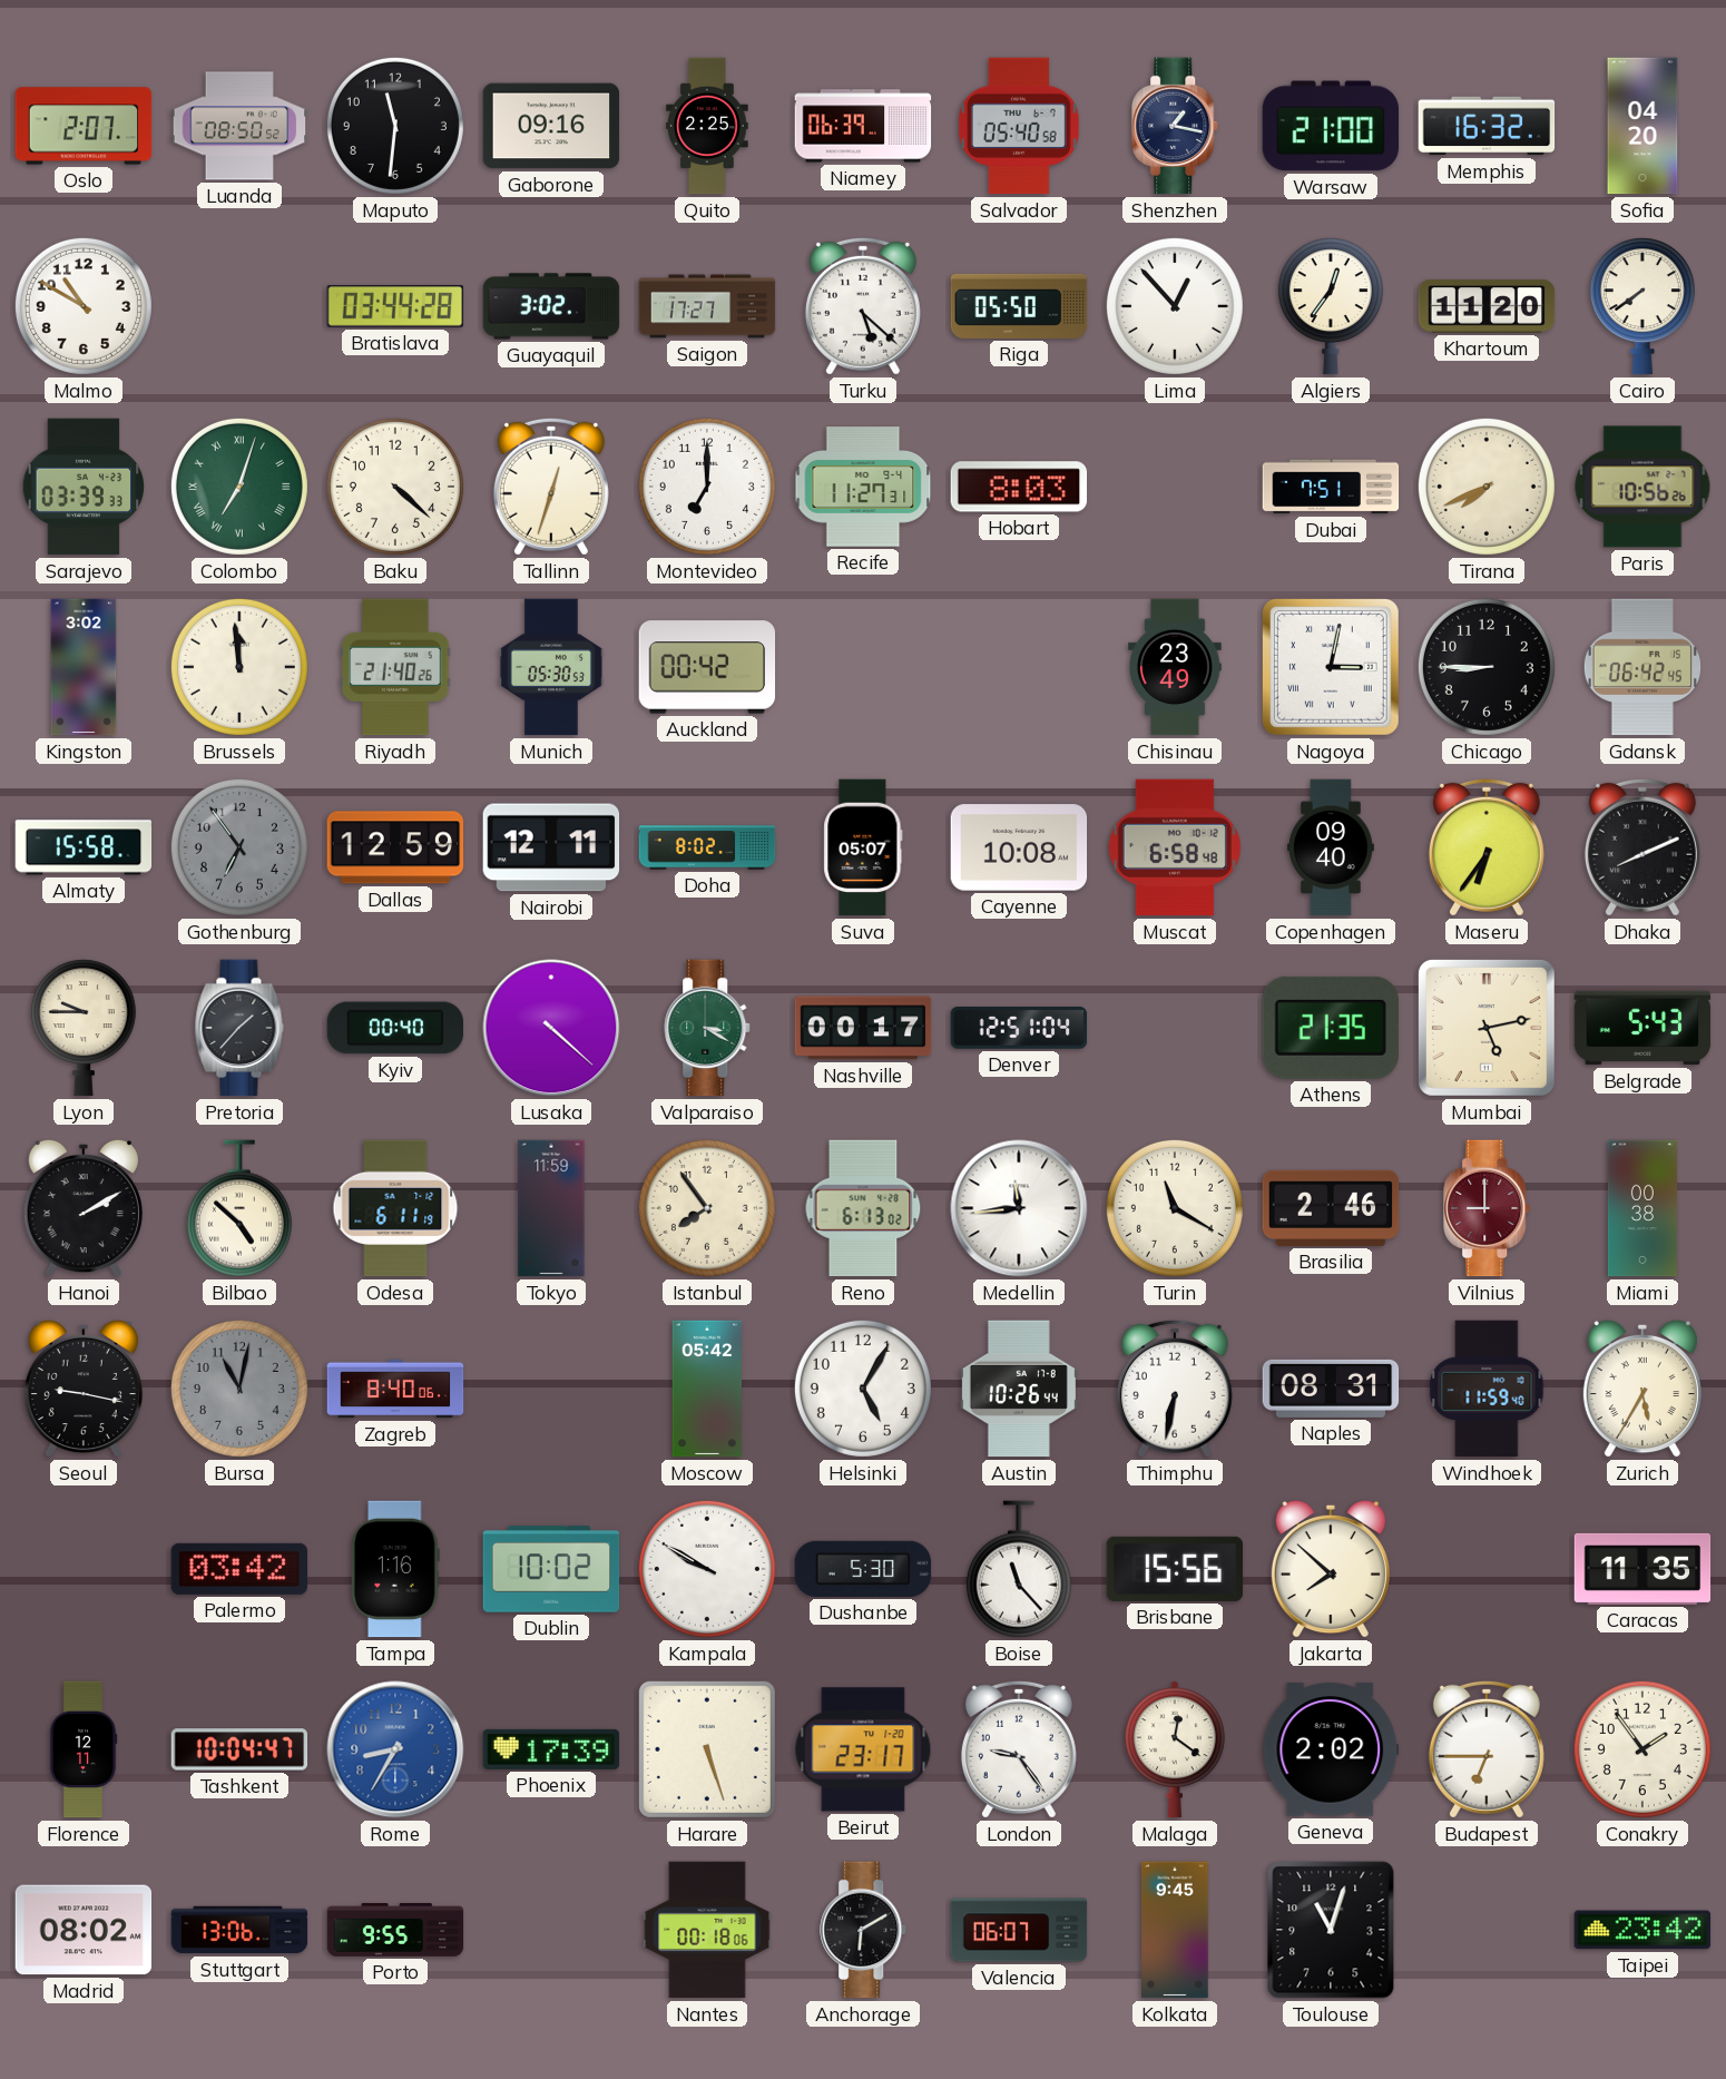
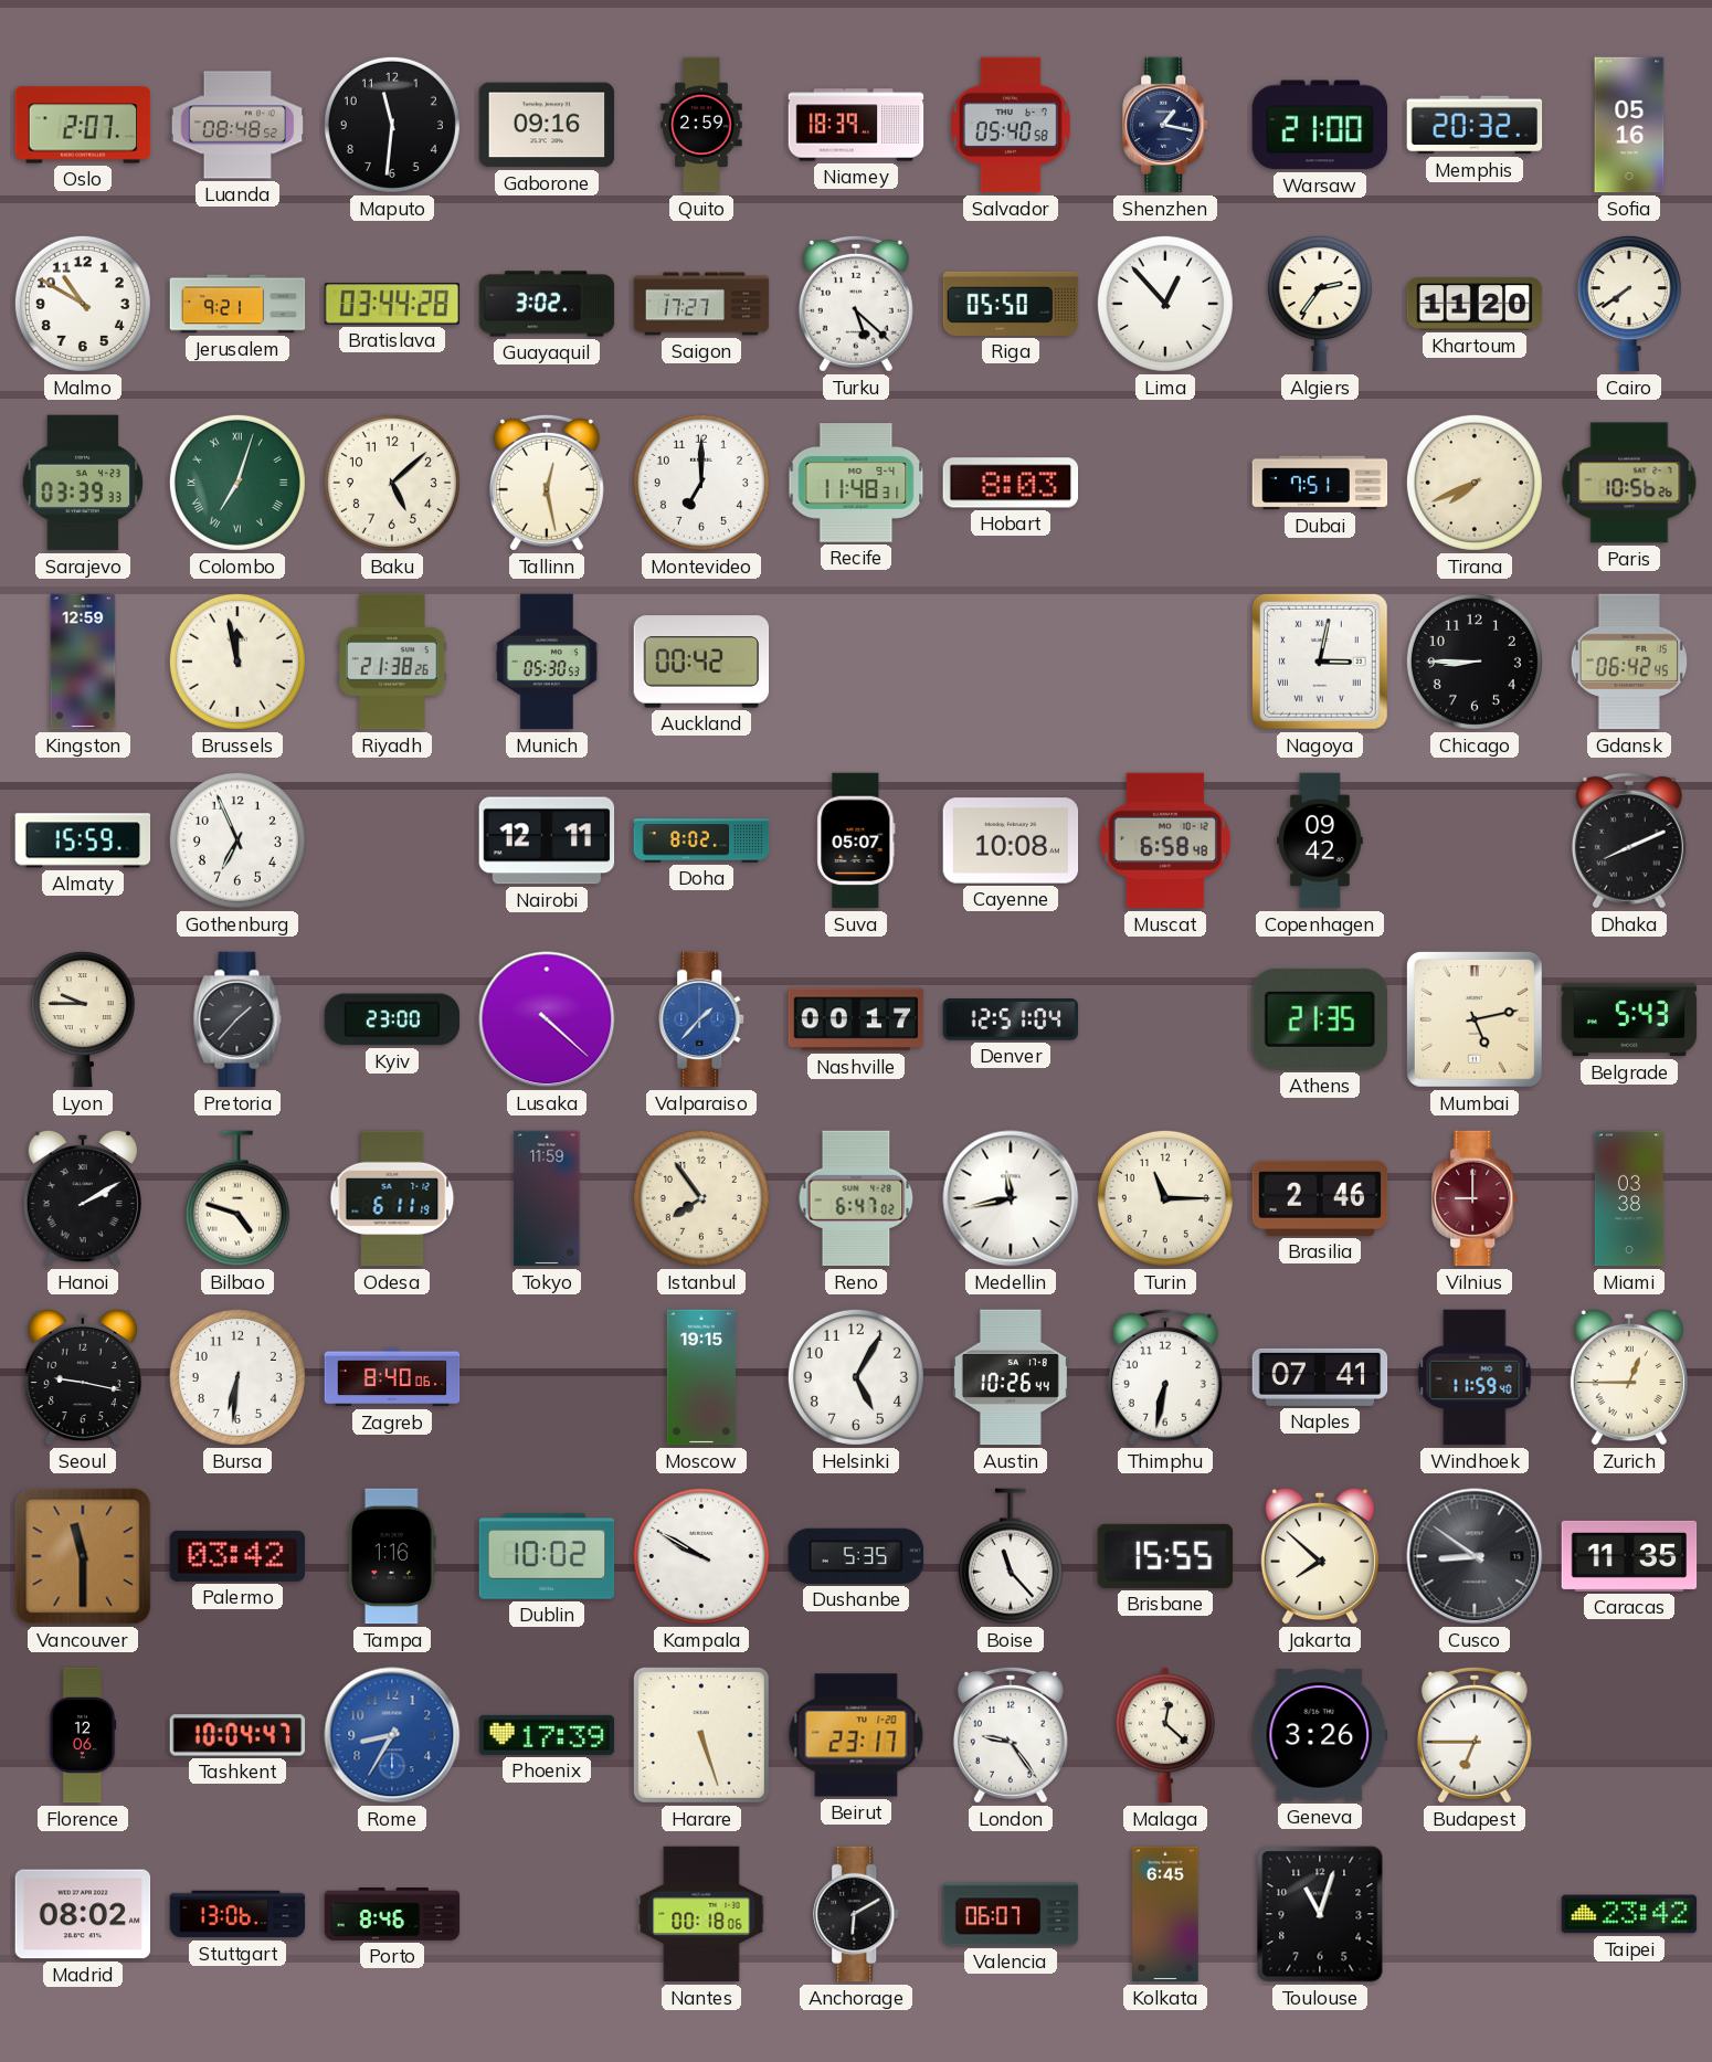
Luanda: 08:50 -> 08:48
Quito: 2:25 -> 2:59
Niamey: 06:39 -> 18:39
Memphis: 16:32 -> 20:32
Sofia: 04:20 -> 05:16
Jerusalem: none -> 9:21
Algiers: 12:36 -> 2:36
Baku: 4:22 -> 5:08
Tallinn: 12:33 -> 12:28
Recife: 11:27 -> 11:48
Kingston: 3:02 -> 12:59
Brussels: 11:59 -> 11:58
Riyadh: 21:40 -> 21:38
Chisinau: 23:49 -> none
Almaty: 15:58 -> 15:59
Gothenburg: 6:54 -> 6:56
Gothenburg dial: grey -> white
Dallas: 12:59 -> none
Copenhagen: 09:40 -> 09:42
Maseru: 6:36 -> none
Kyiv: 00:40 -> 23:00
Valparaiso: 3:20 -> 1:37
Valparaiso dial: green -> blue
Bilbao: 4:52 -> 4:48
Reno: 6:13 -> 6:47
Medellin: 11:44 -> 11:43
Turin: 11:20 -> 11:15
Miami: 00:38 -> 03:38
Bursa: 11:02 -> 6:31
Bursa dial: grey -> white
Moscow: 05:42 -> 19:15
Naples: 08:31 -> 07:41
Zurich: 5:35 -> 12:45
Vancouver: none -> 11:30
Dushanbe: 5:30 -> 5:35
Brisbane: 15:56 -> 15:55
Cusco: none -> 8:51
Florence: 12:11 -> 12:06
Malaga: 12:21 -> 12:22
Geneva: 2:02 -> 3:26
Conakry: 1:54 -> none
Porto: 9:55 -> 8:46
Kolkata: 9:45 -> 6:45
